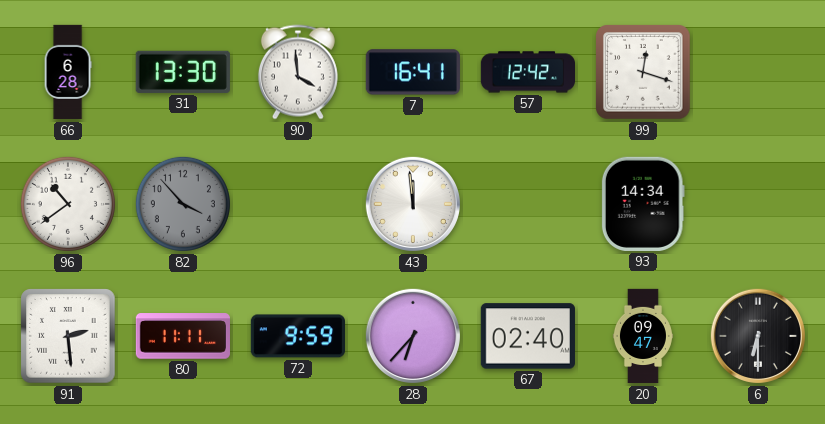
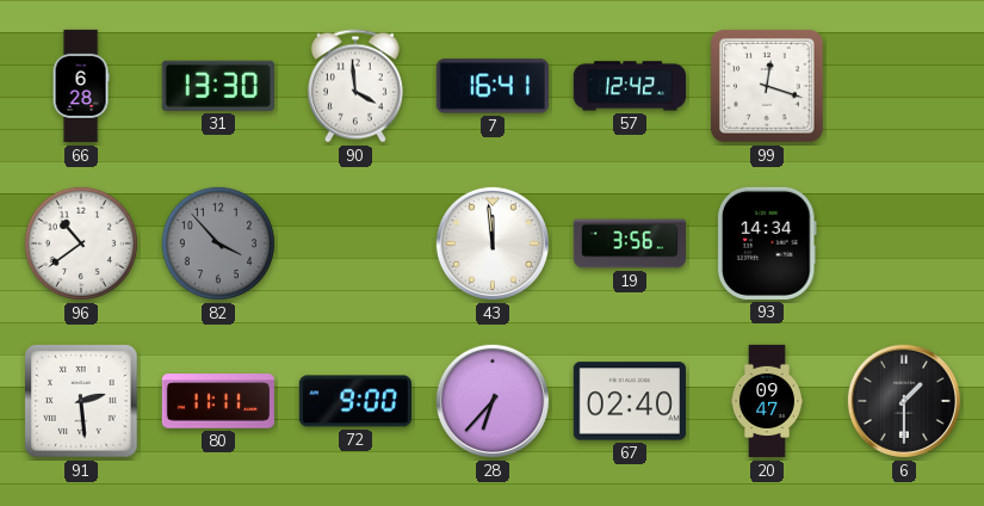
19: none -> 3:56
72: 9:59 -> 9:00
6: 6:30 -> 1:30
